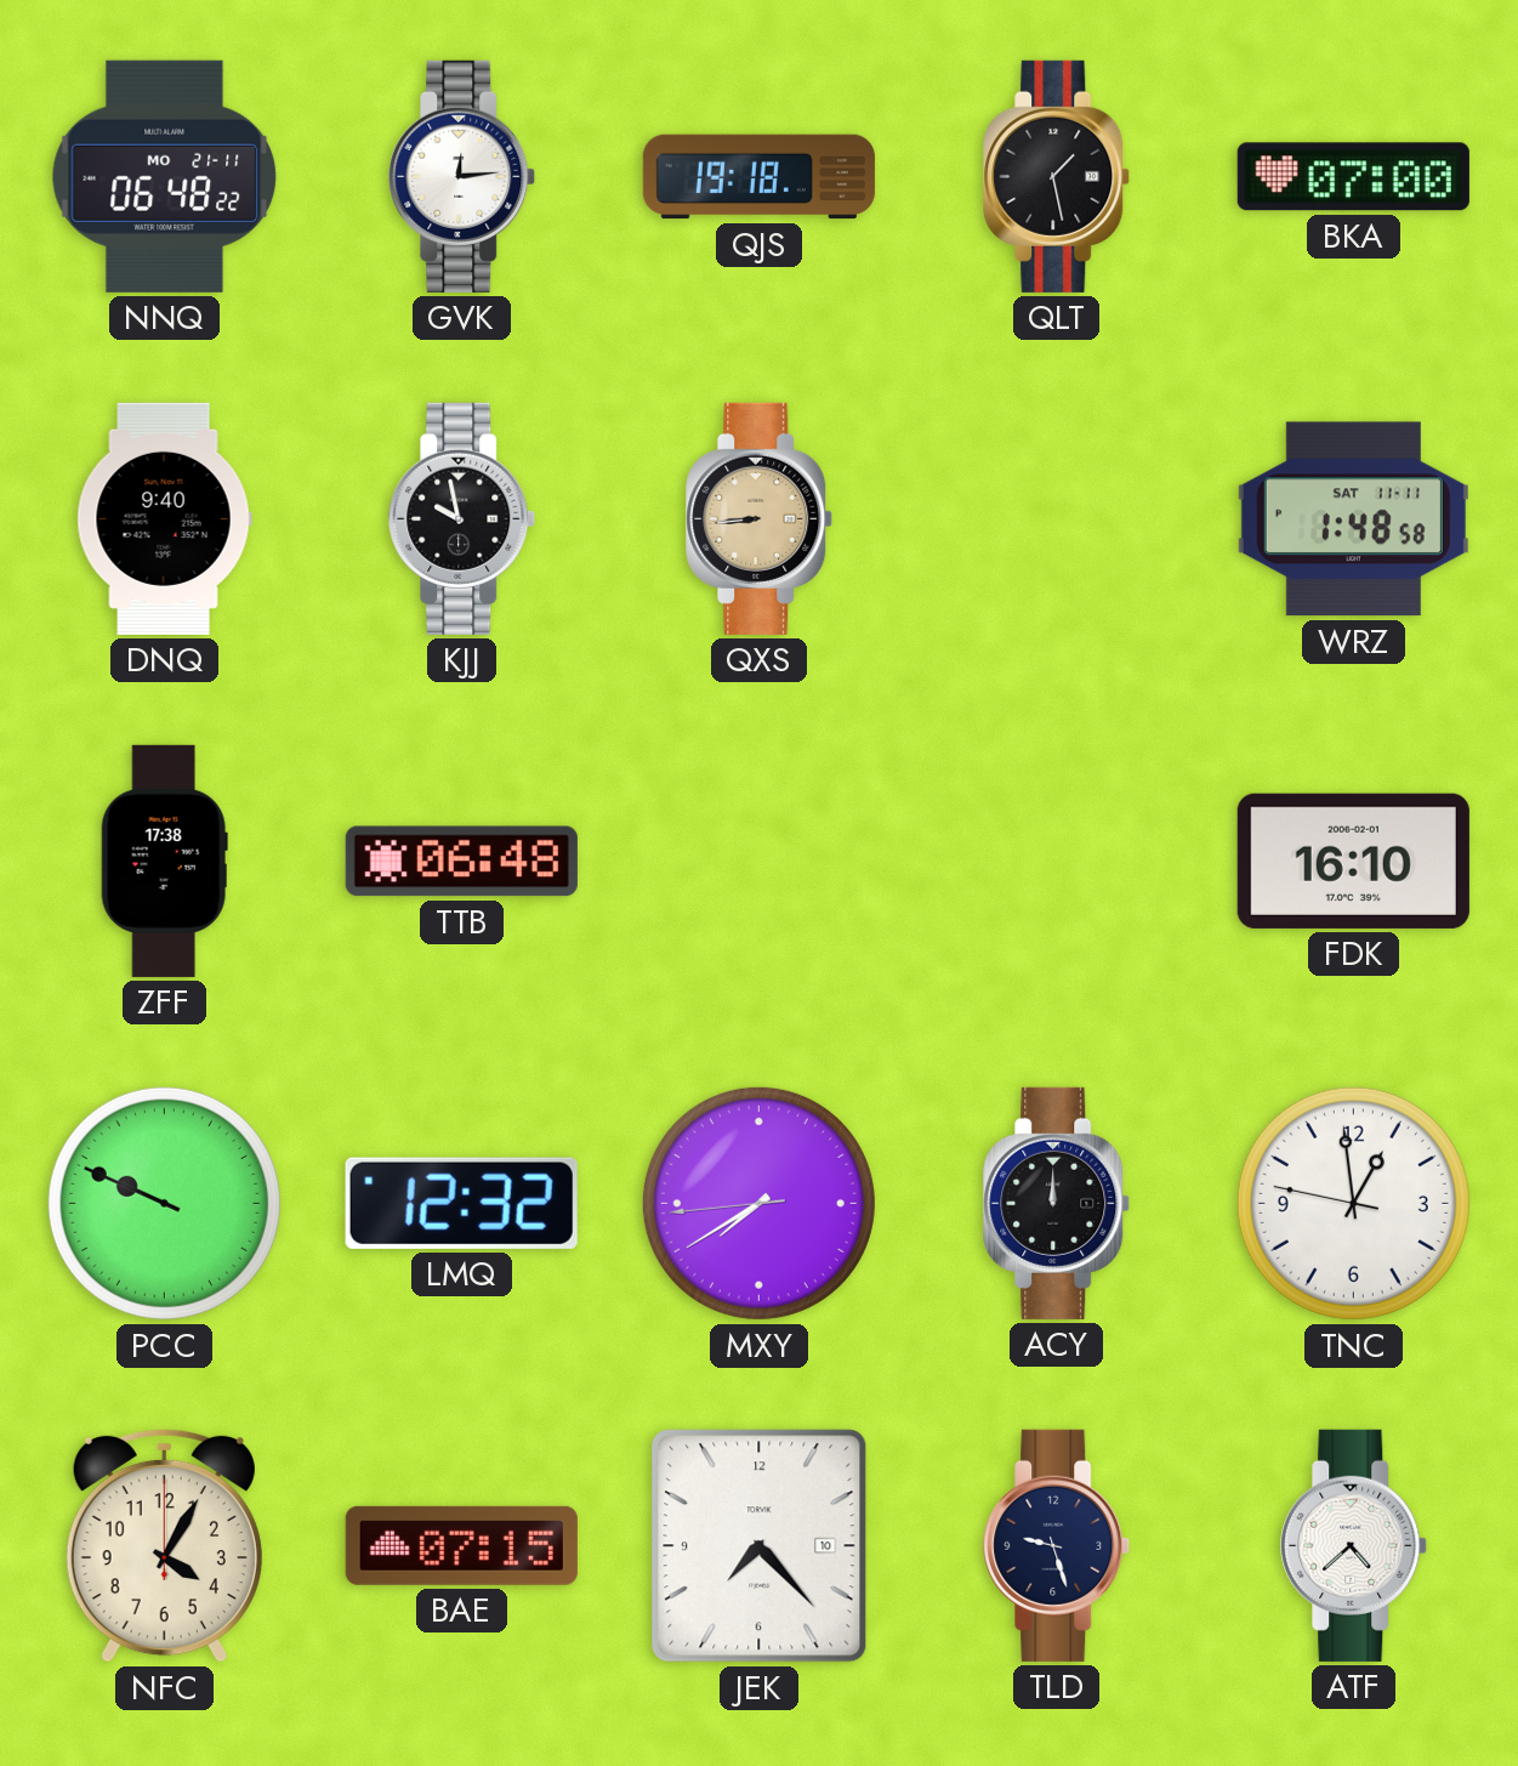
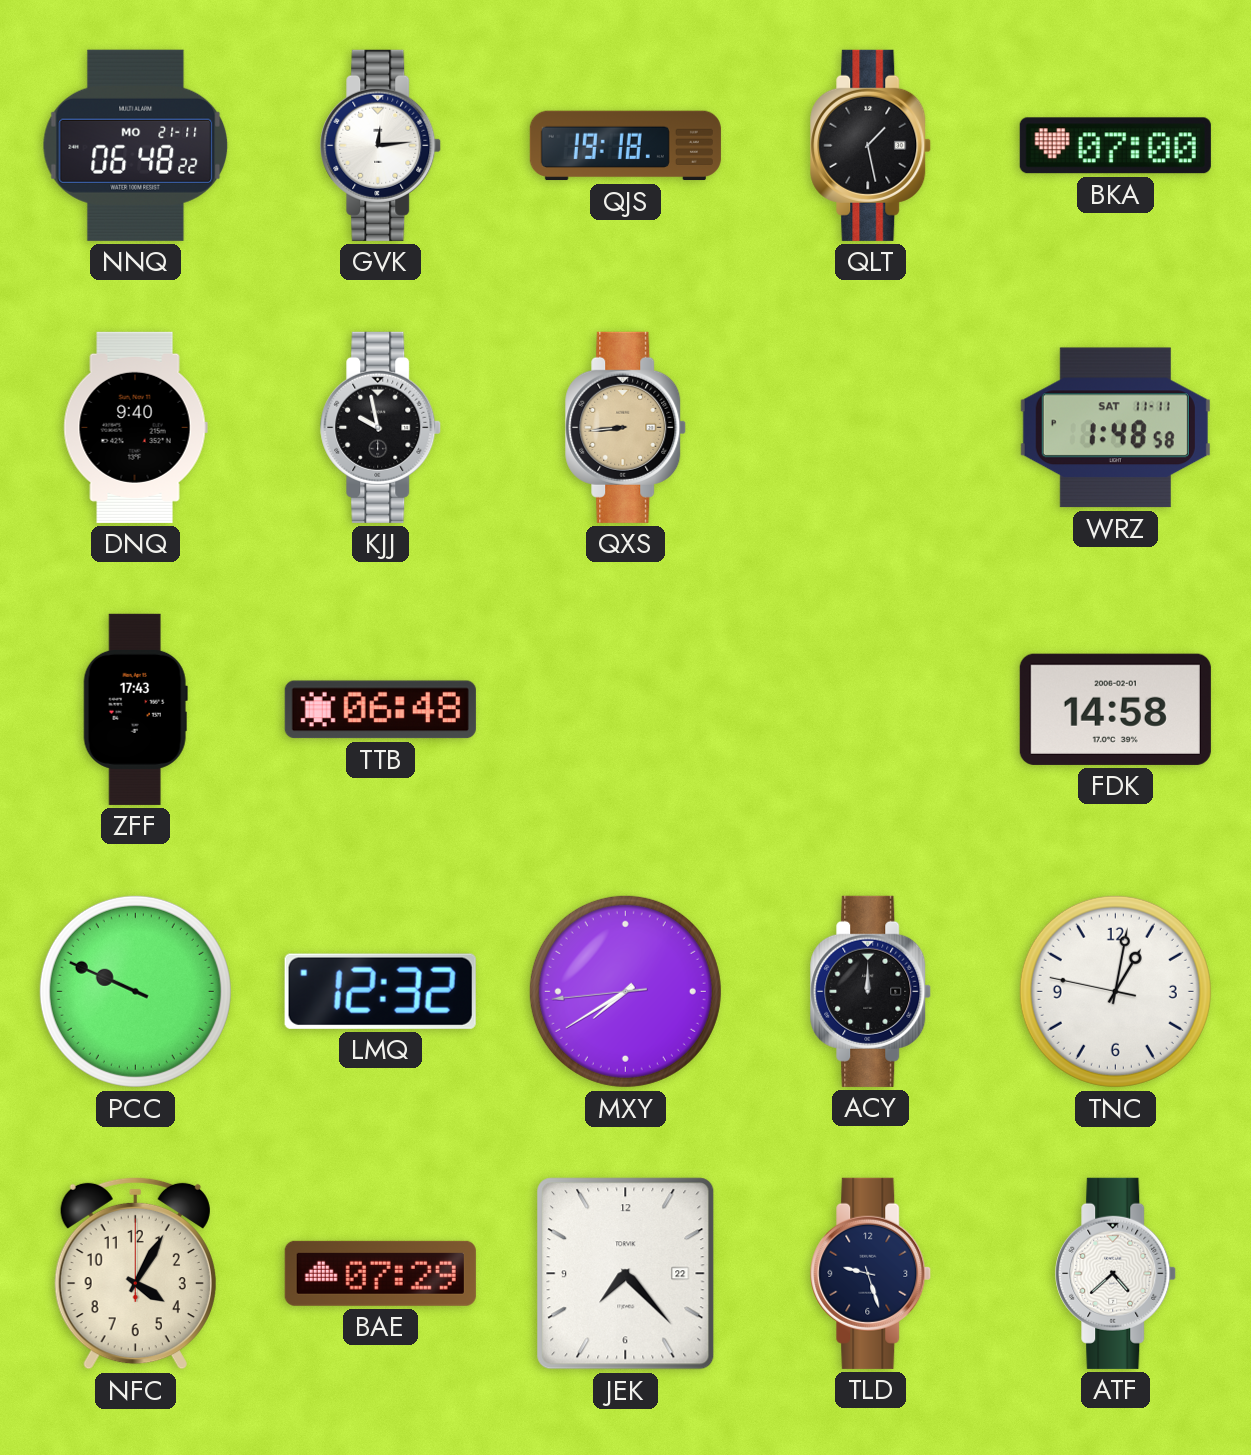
ZFF: 17:38 -> 17:43
FDK: 16:10 -> 14:58
TNC: 12:58 -> 1:01
BAE: 07:15 -> 07:29
JEK date: 10 -> 22
